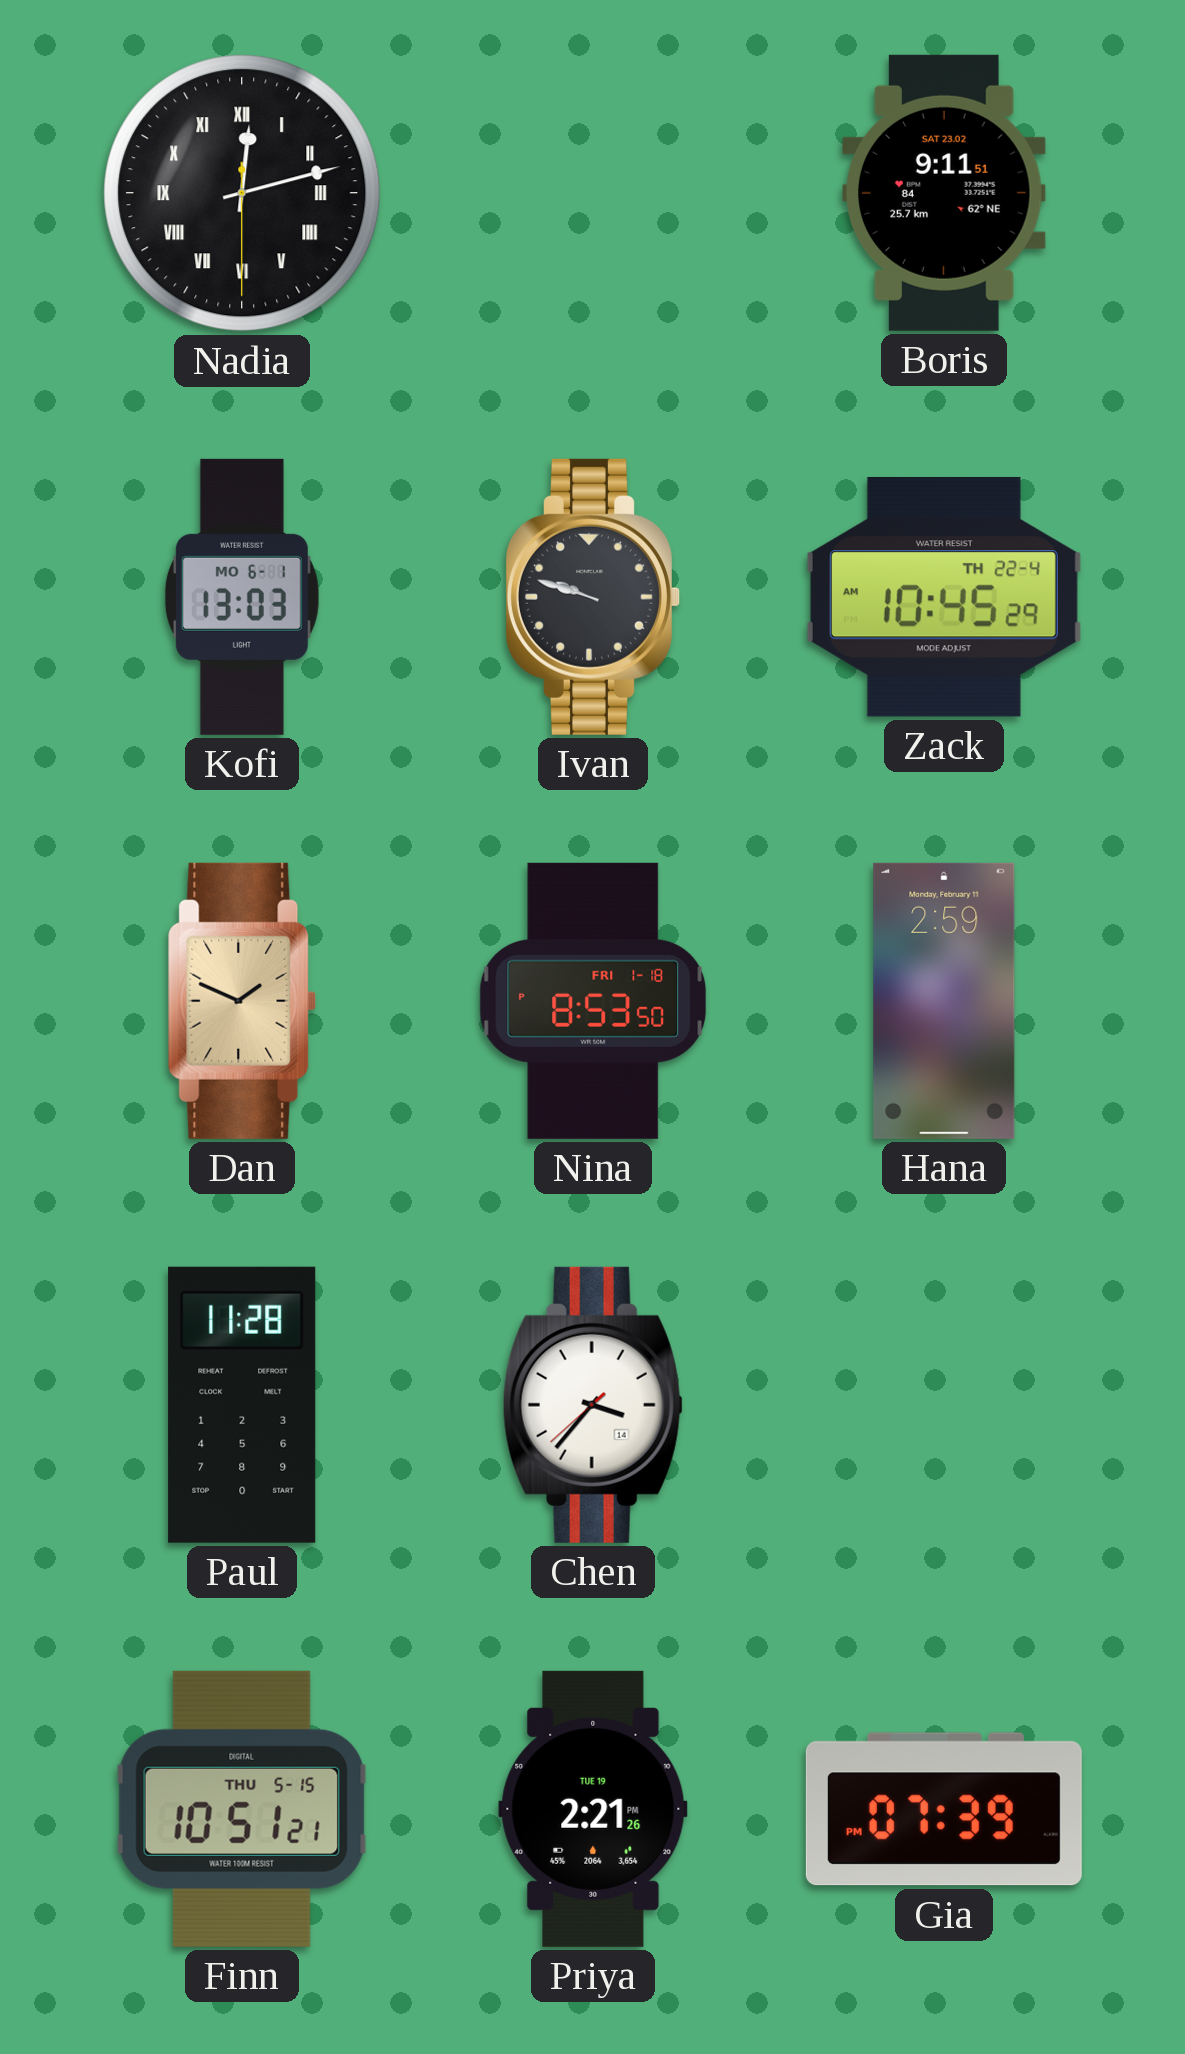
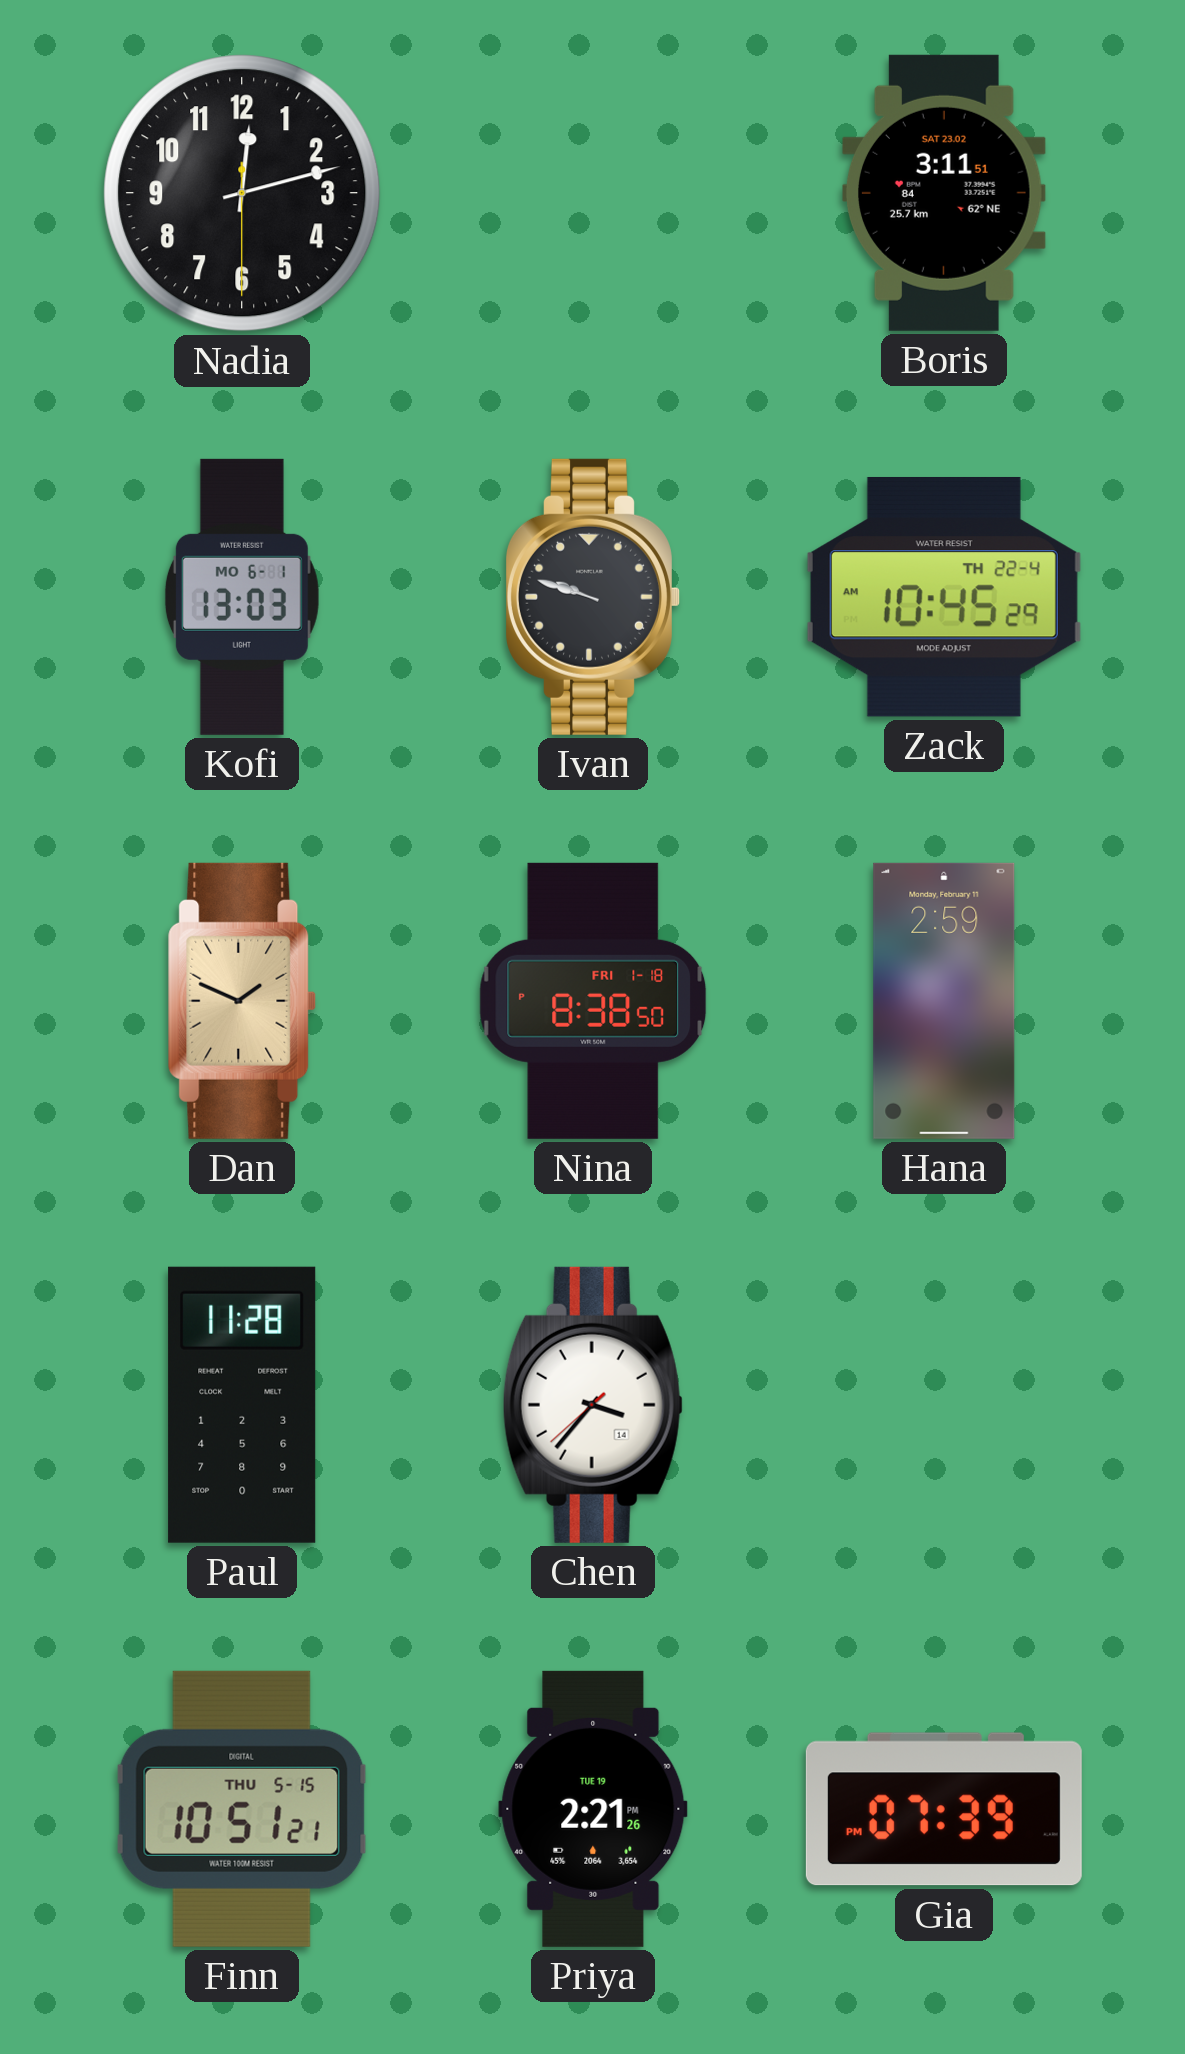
Nadia numerals: Roman -> Arabic
Boris: 9:11 -> 3:11
Nina: 8:53 -> 8:38
